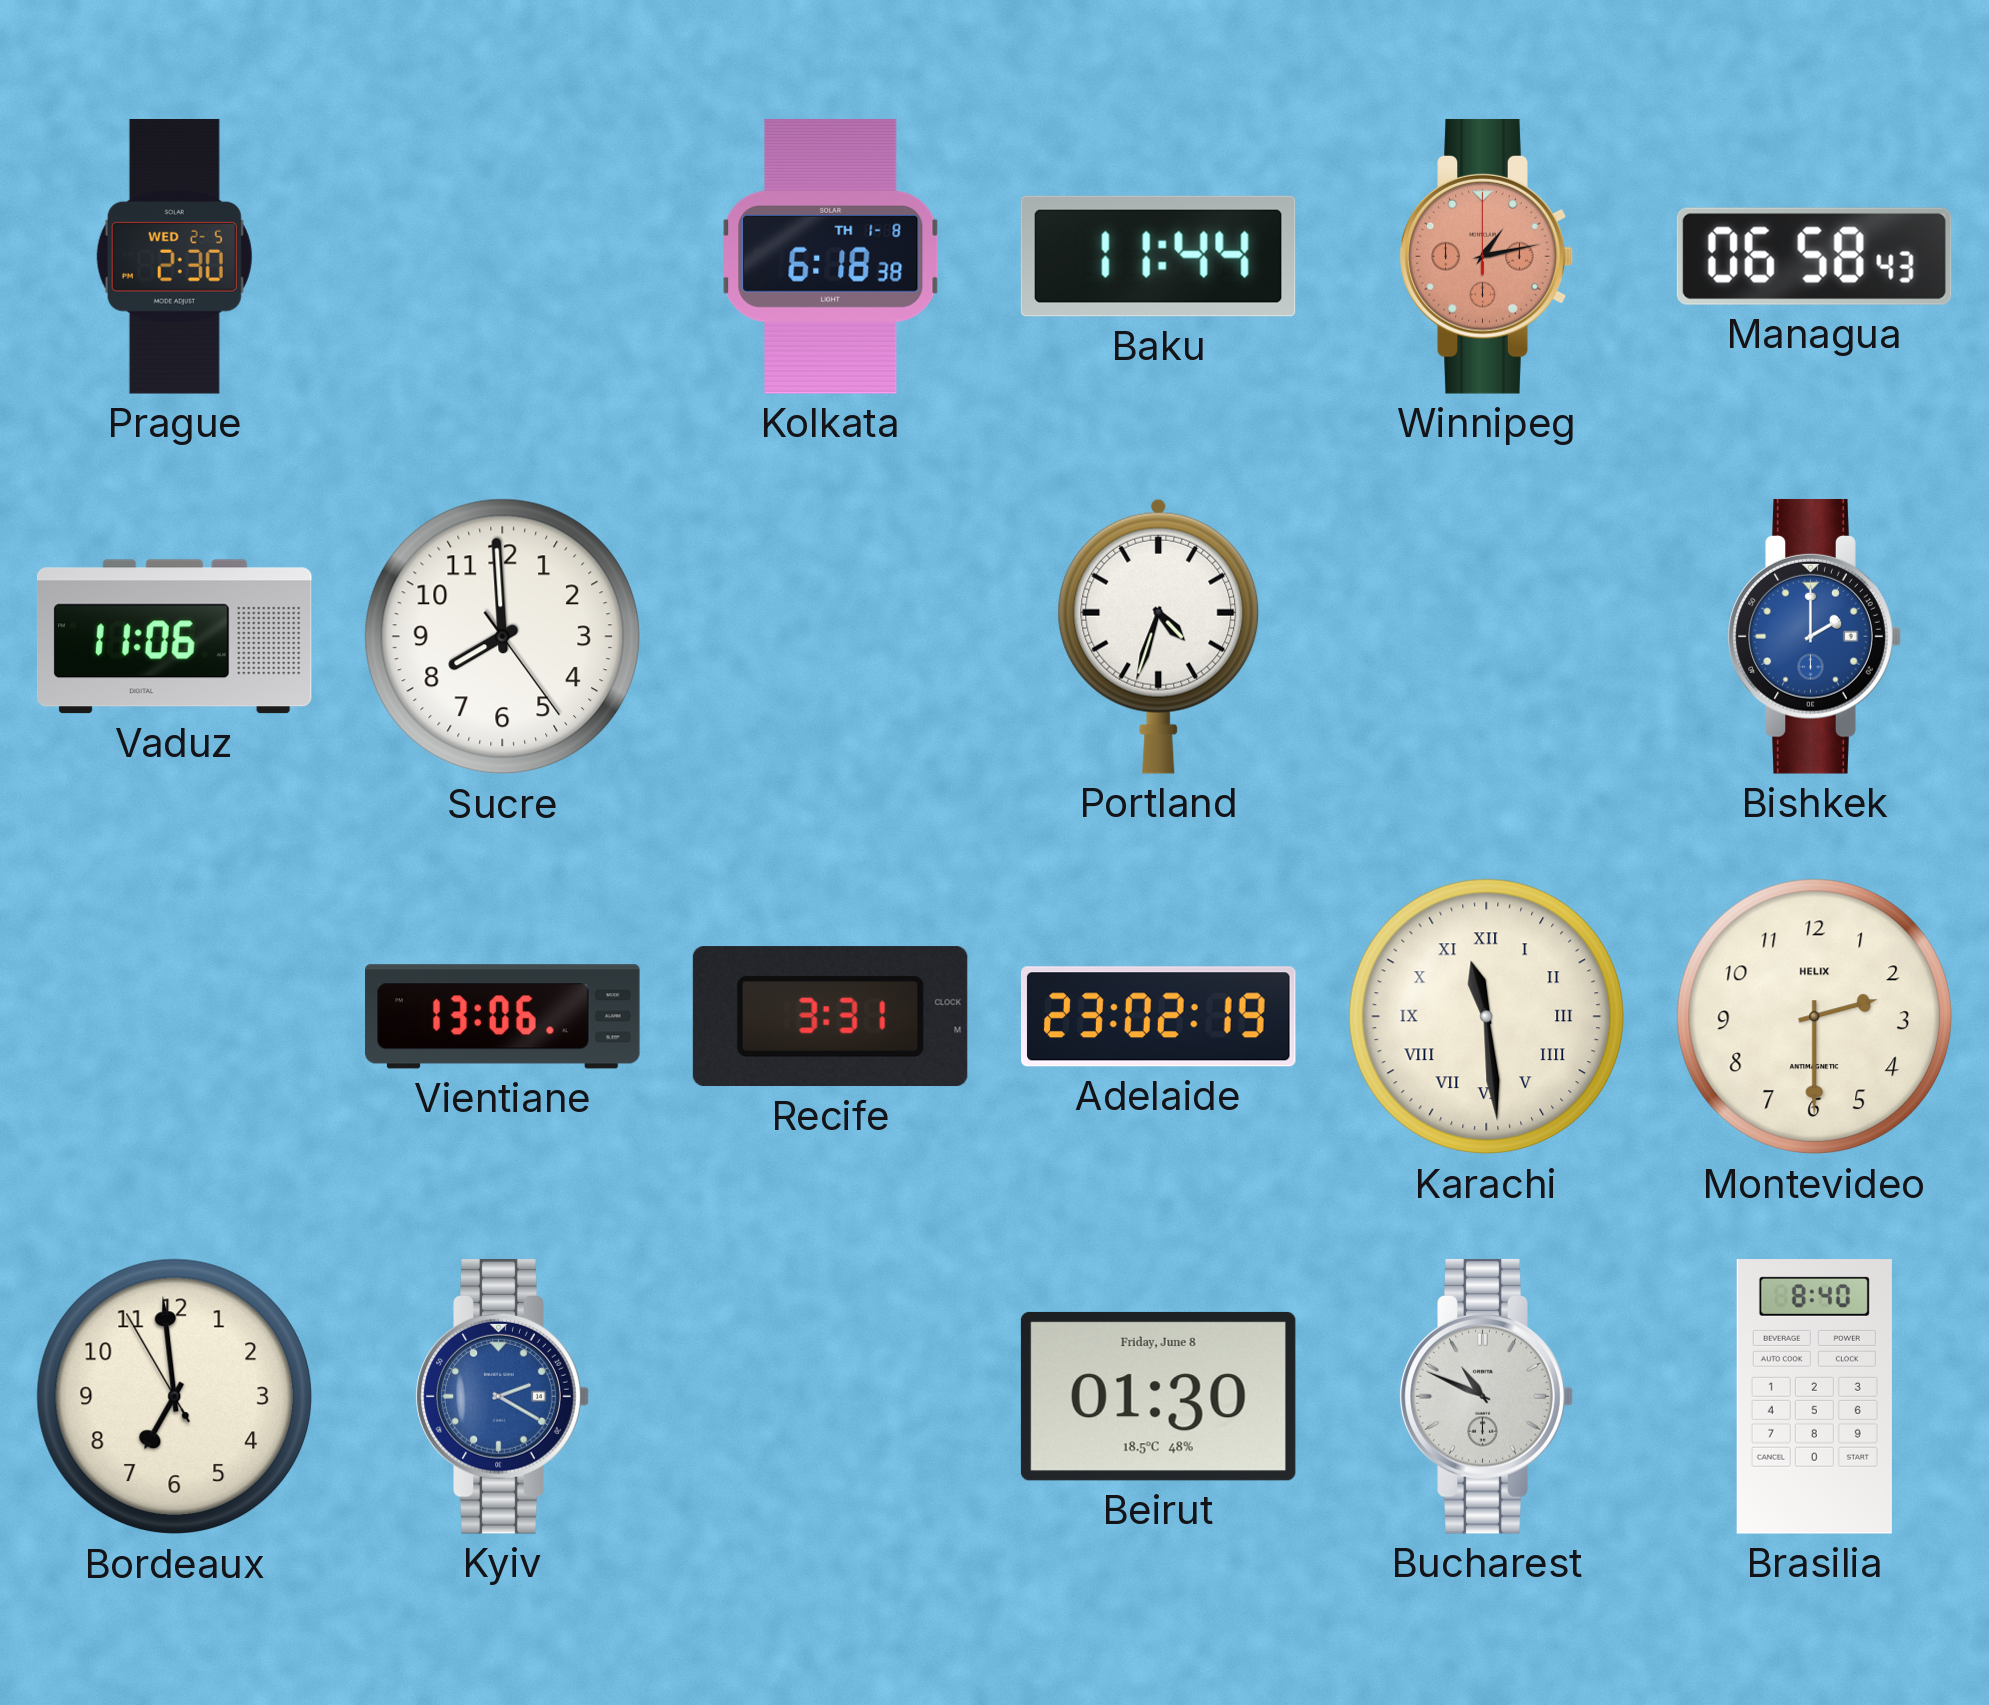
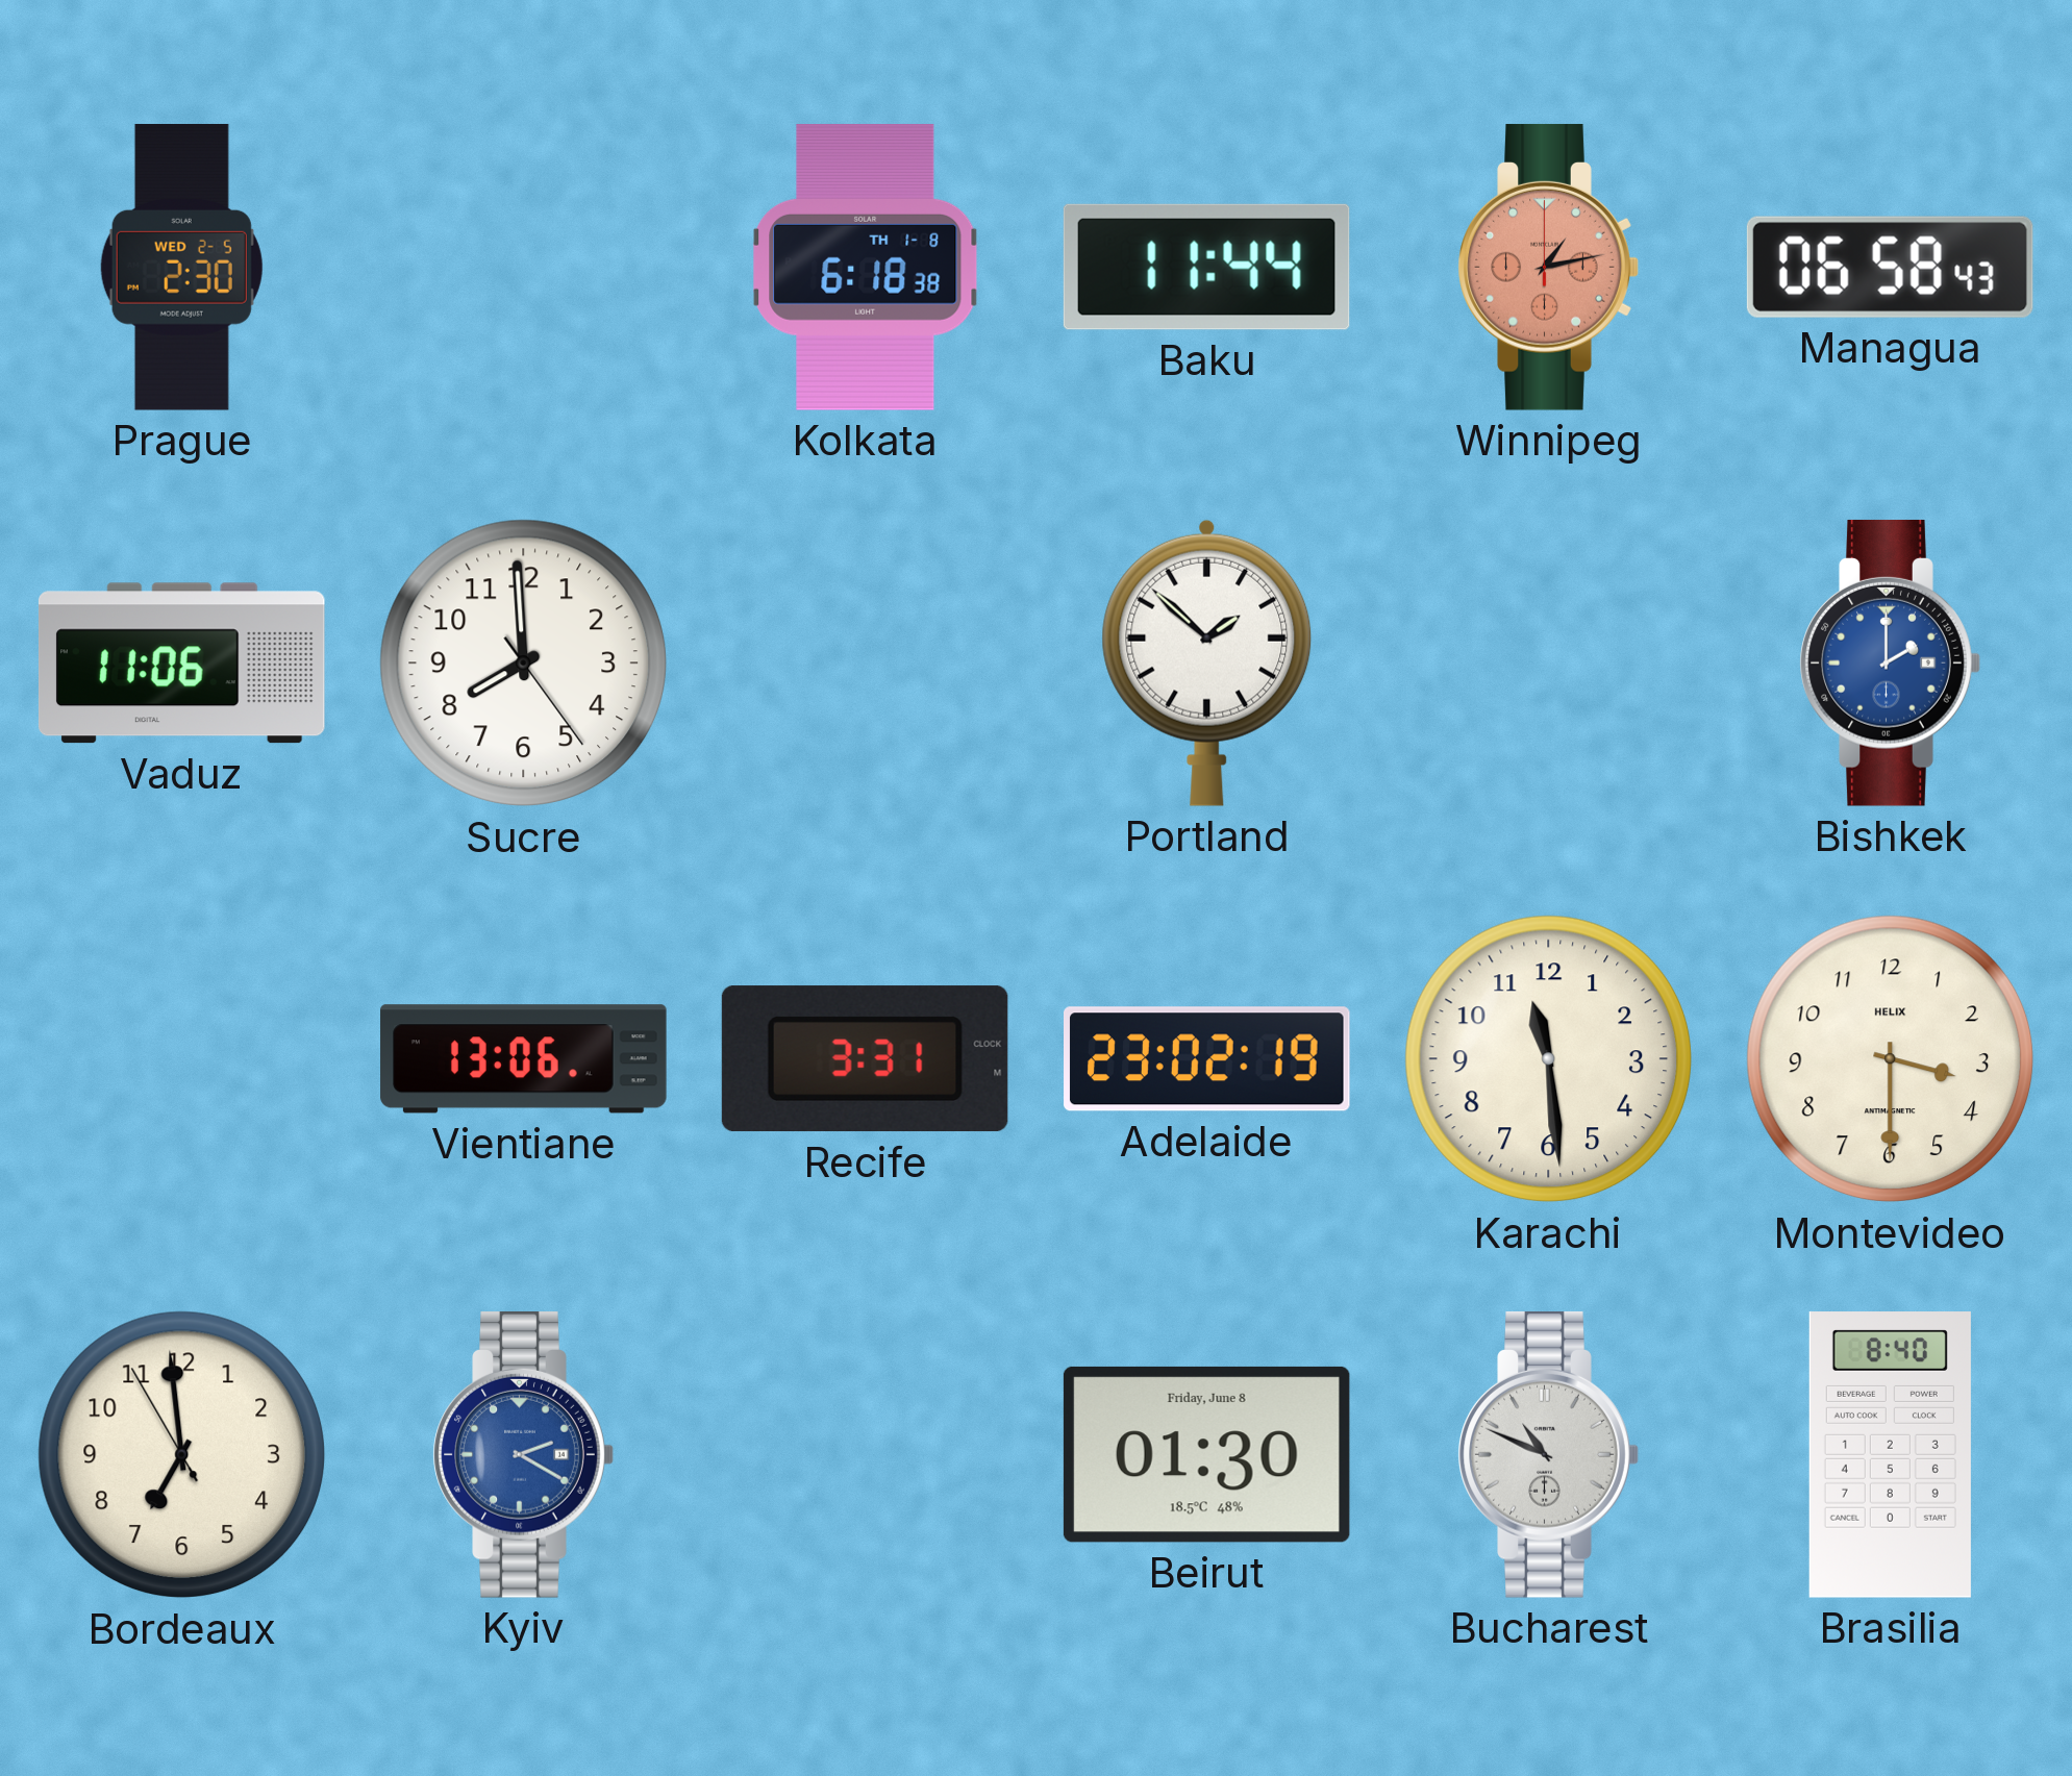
Portland: 4:33 -> 1:52
Karachi numerals: Roman -> Arabic
Montevideo: 2:30 -> 3:30
